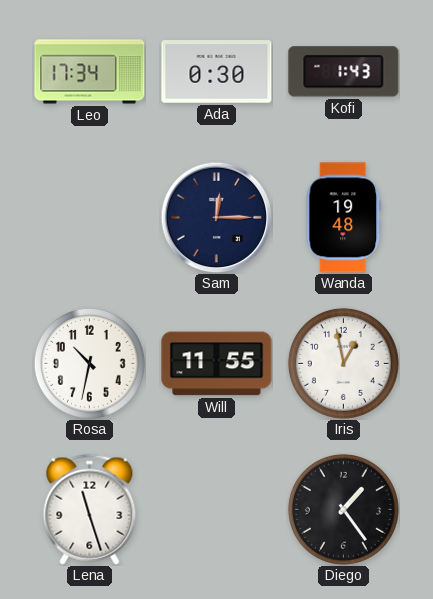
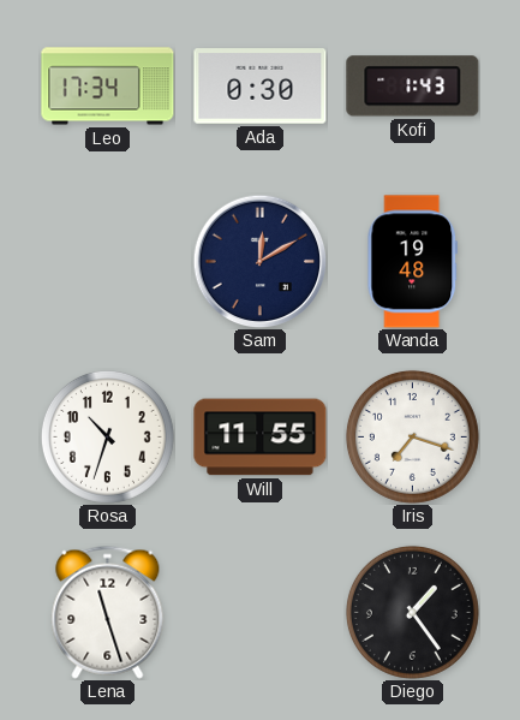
Sam: 12:15 -> 12:10
Rosa: 10:32 -> 10:33
Iris: 12:58 -> 7:18
